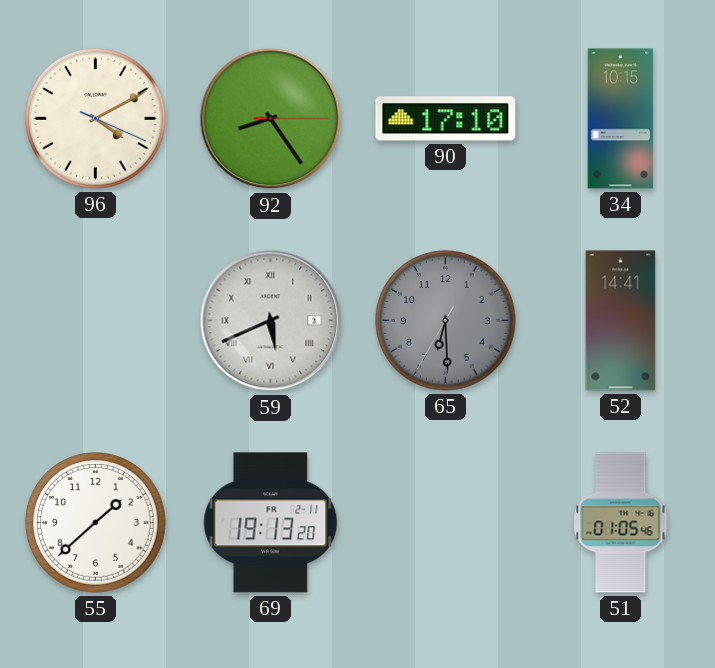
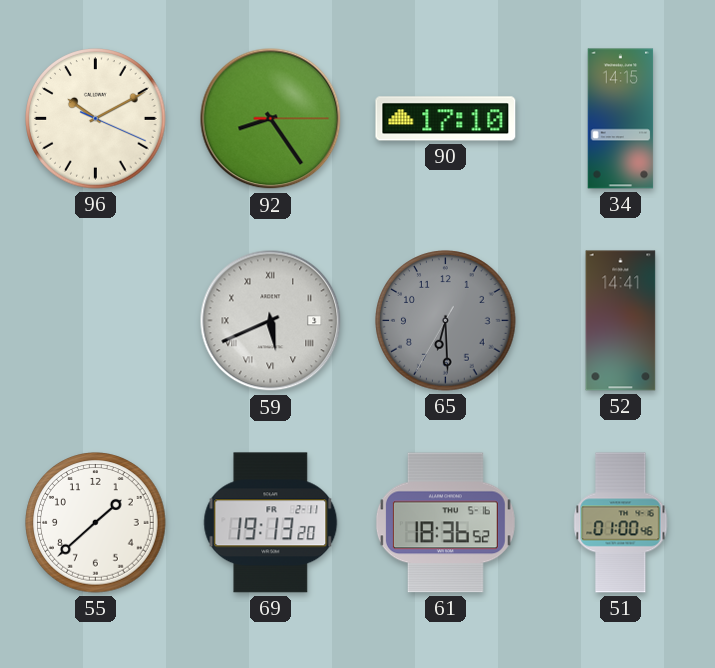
96: 4:10 -> 10:10
34: 10:15 -> 14:15
61: none -> 18:36
51: 01:05 -> 01:00
